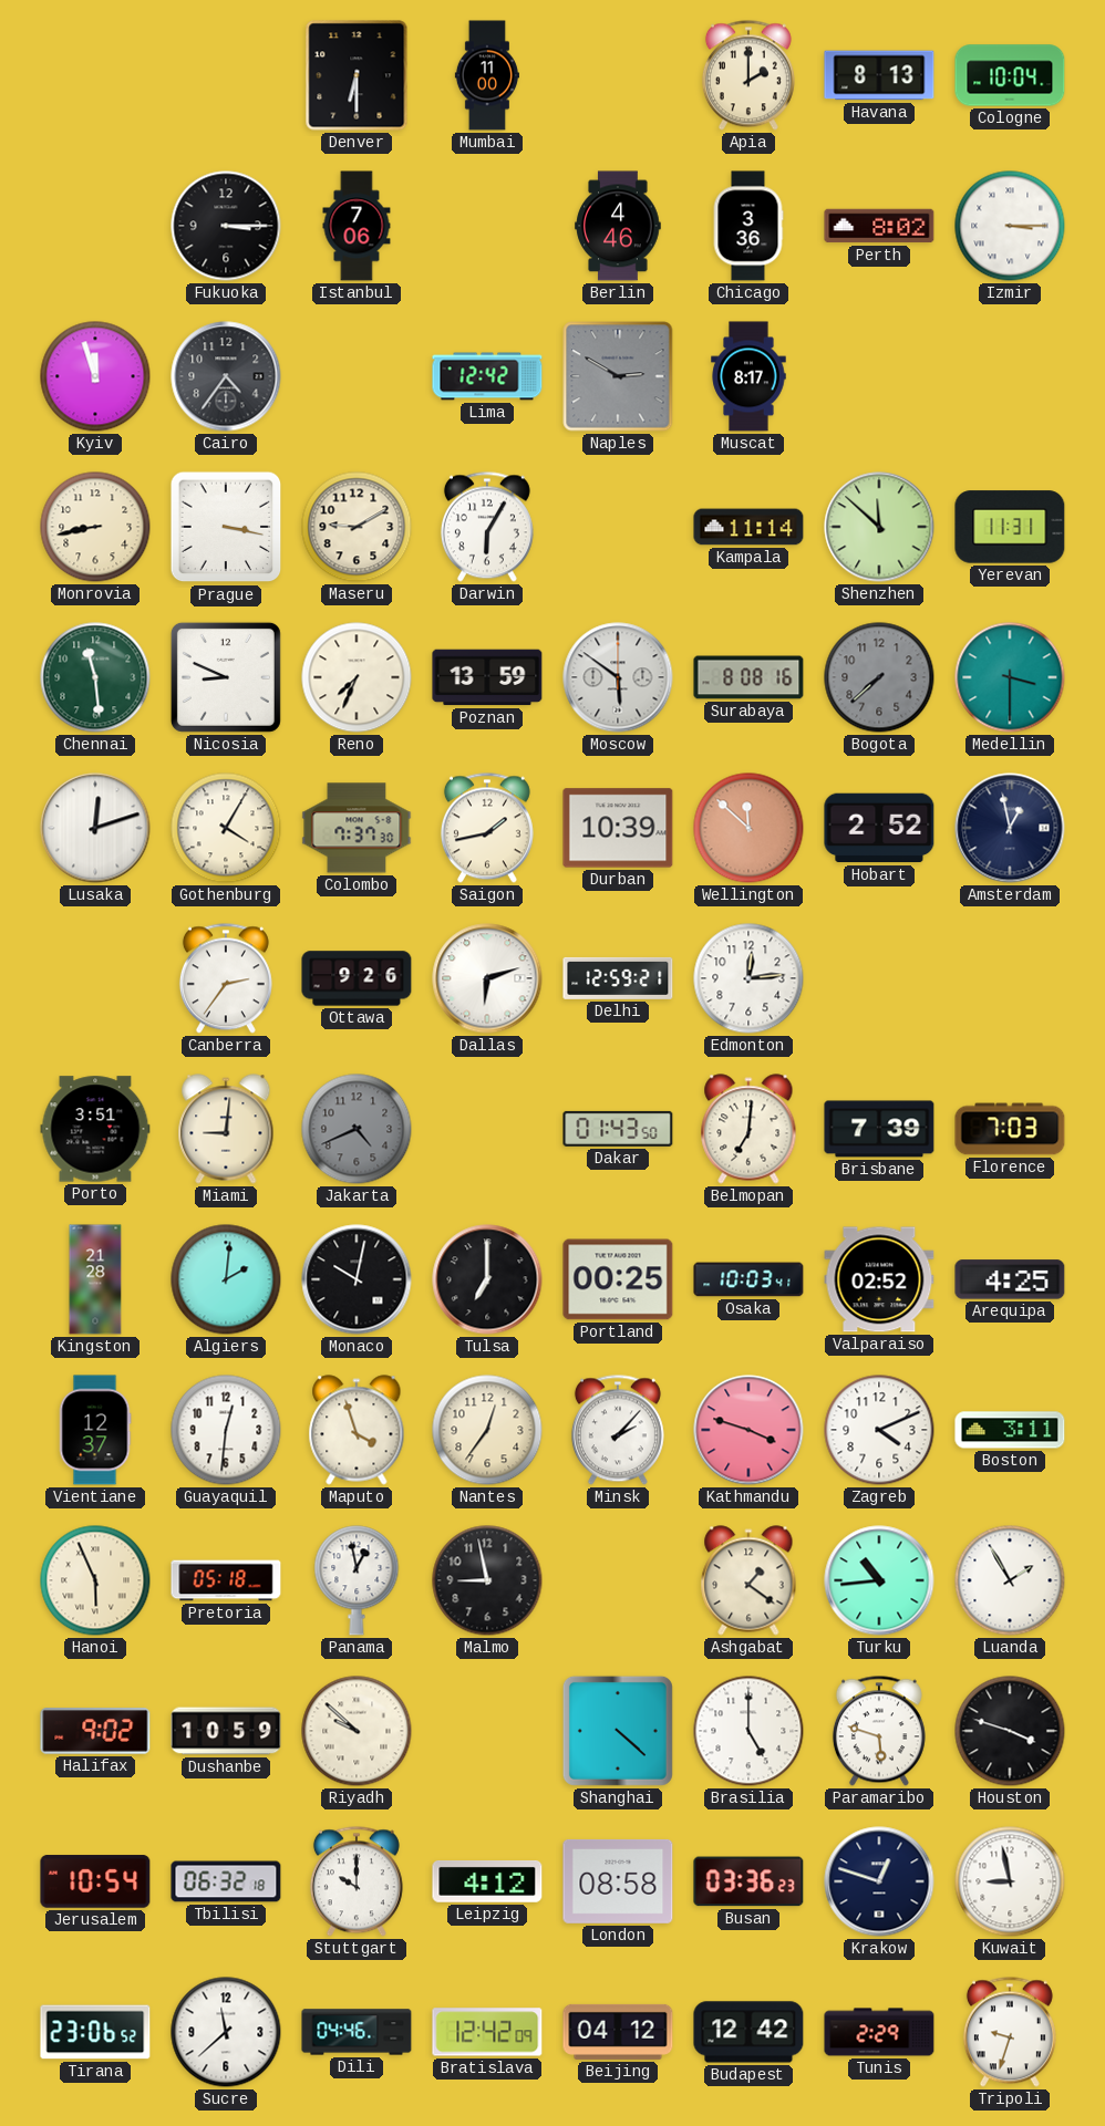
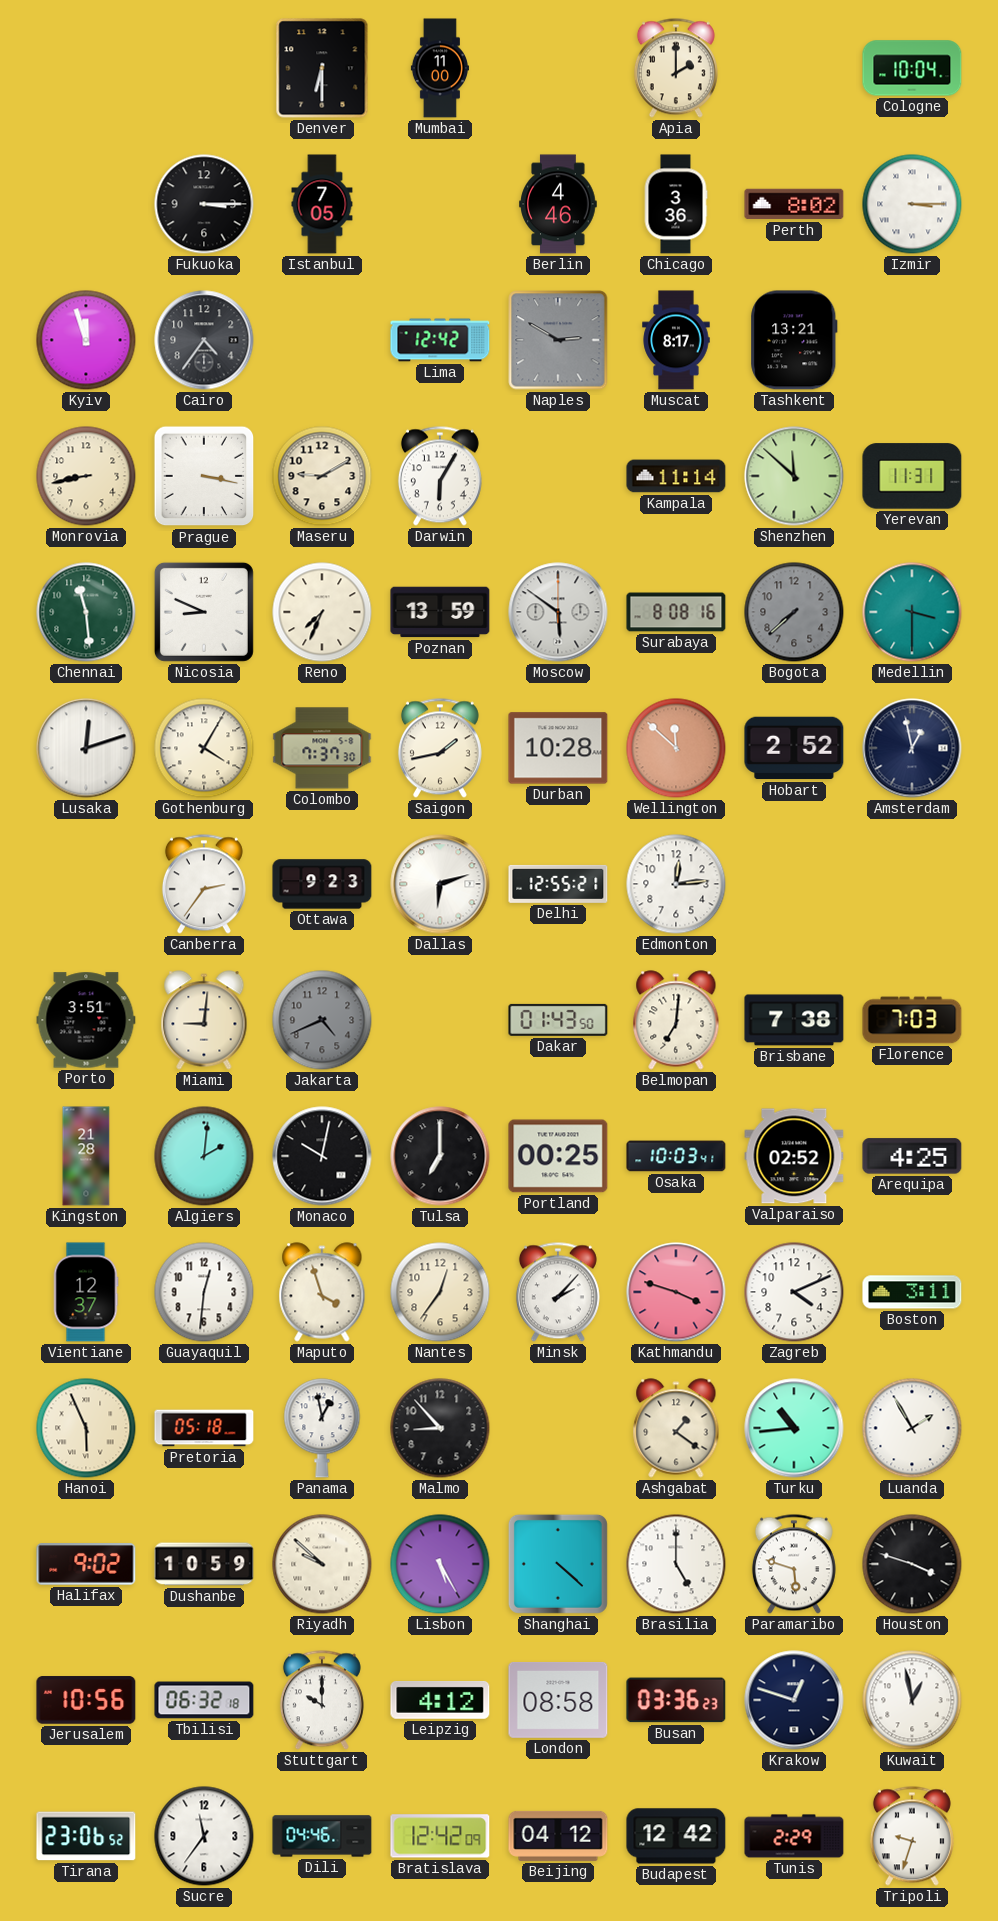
Havana: 8:13 -> none
Istanbul: 7:06 -> 7:05
Tashkent: none -> 13:21
Durban: 10:39 -> 10:28
Ottawa: 9:26 -> 9:23
Delhi: 12:59 -> 12:55
Brisbane: 7:39 -> 7:38
Malmo: 8:58 -> 8:53
Lisbon: none -> 5:25
Jerusalem: 10:54 -> 10:56
Kuwait: 8:58 -> 12:58
Sucre: 11:38 -> 11:36
